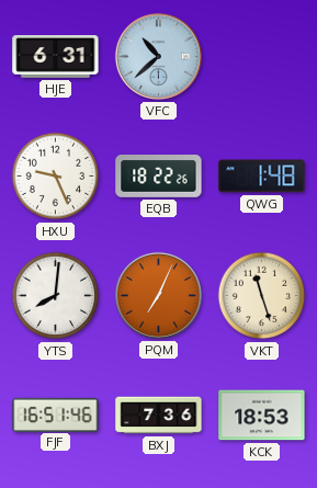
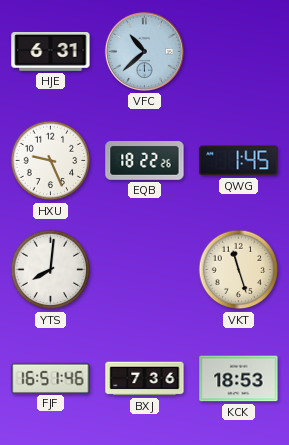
QWG: 1:48 -> 1:45
PQM: 7:04 -> none
